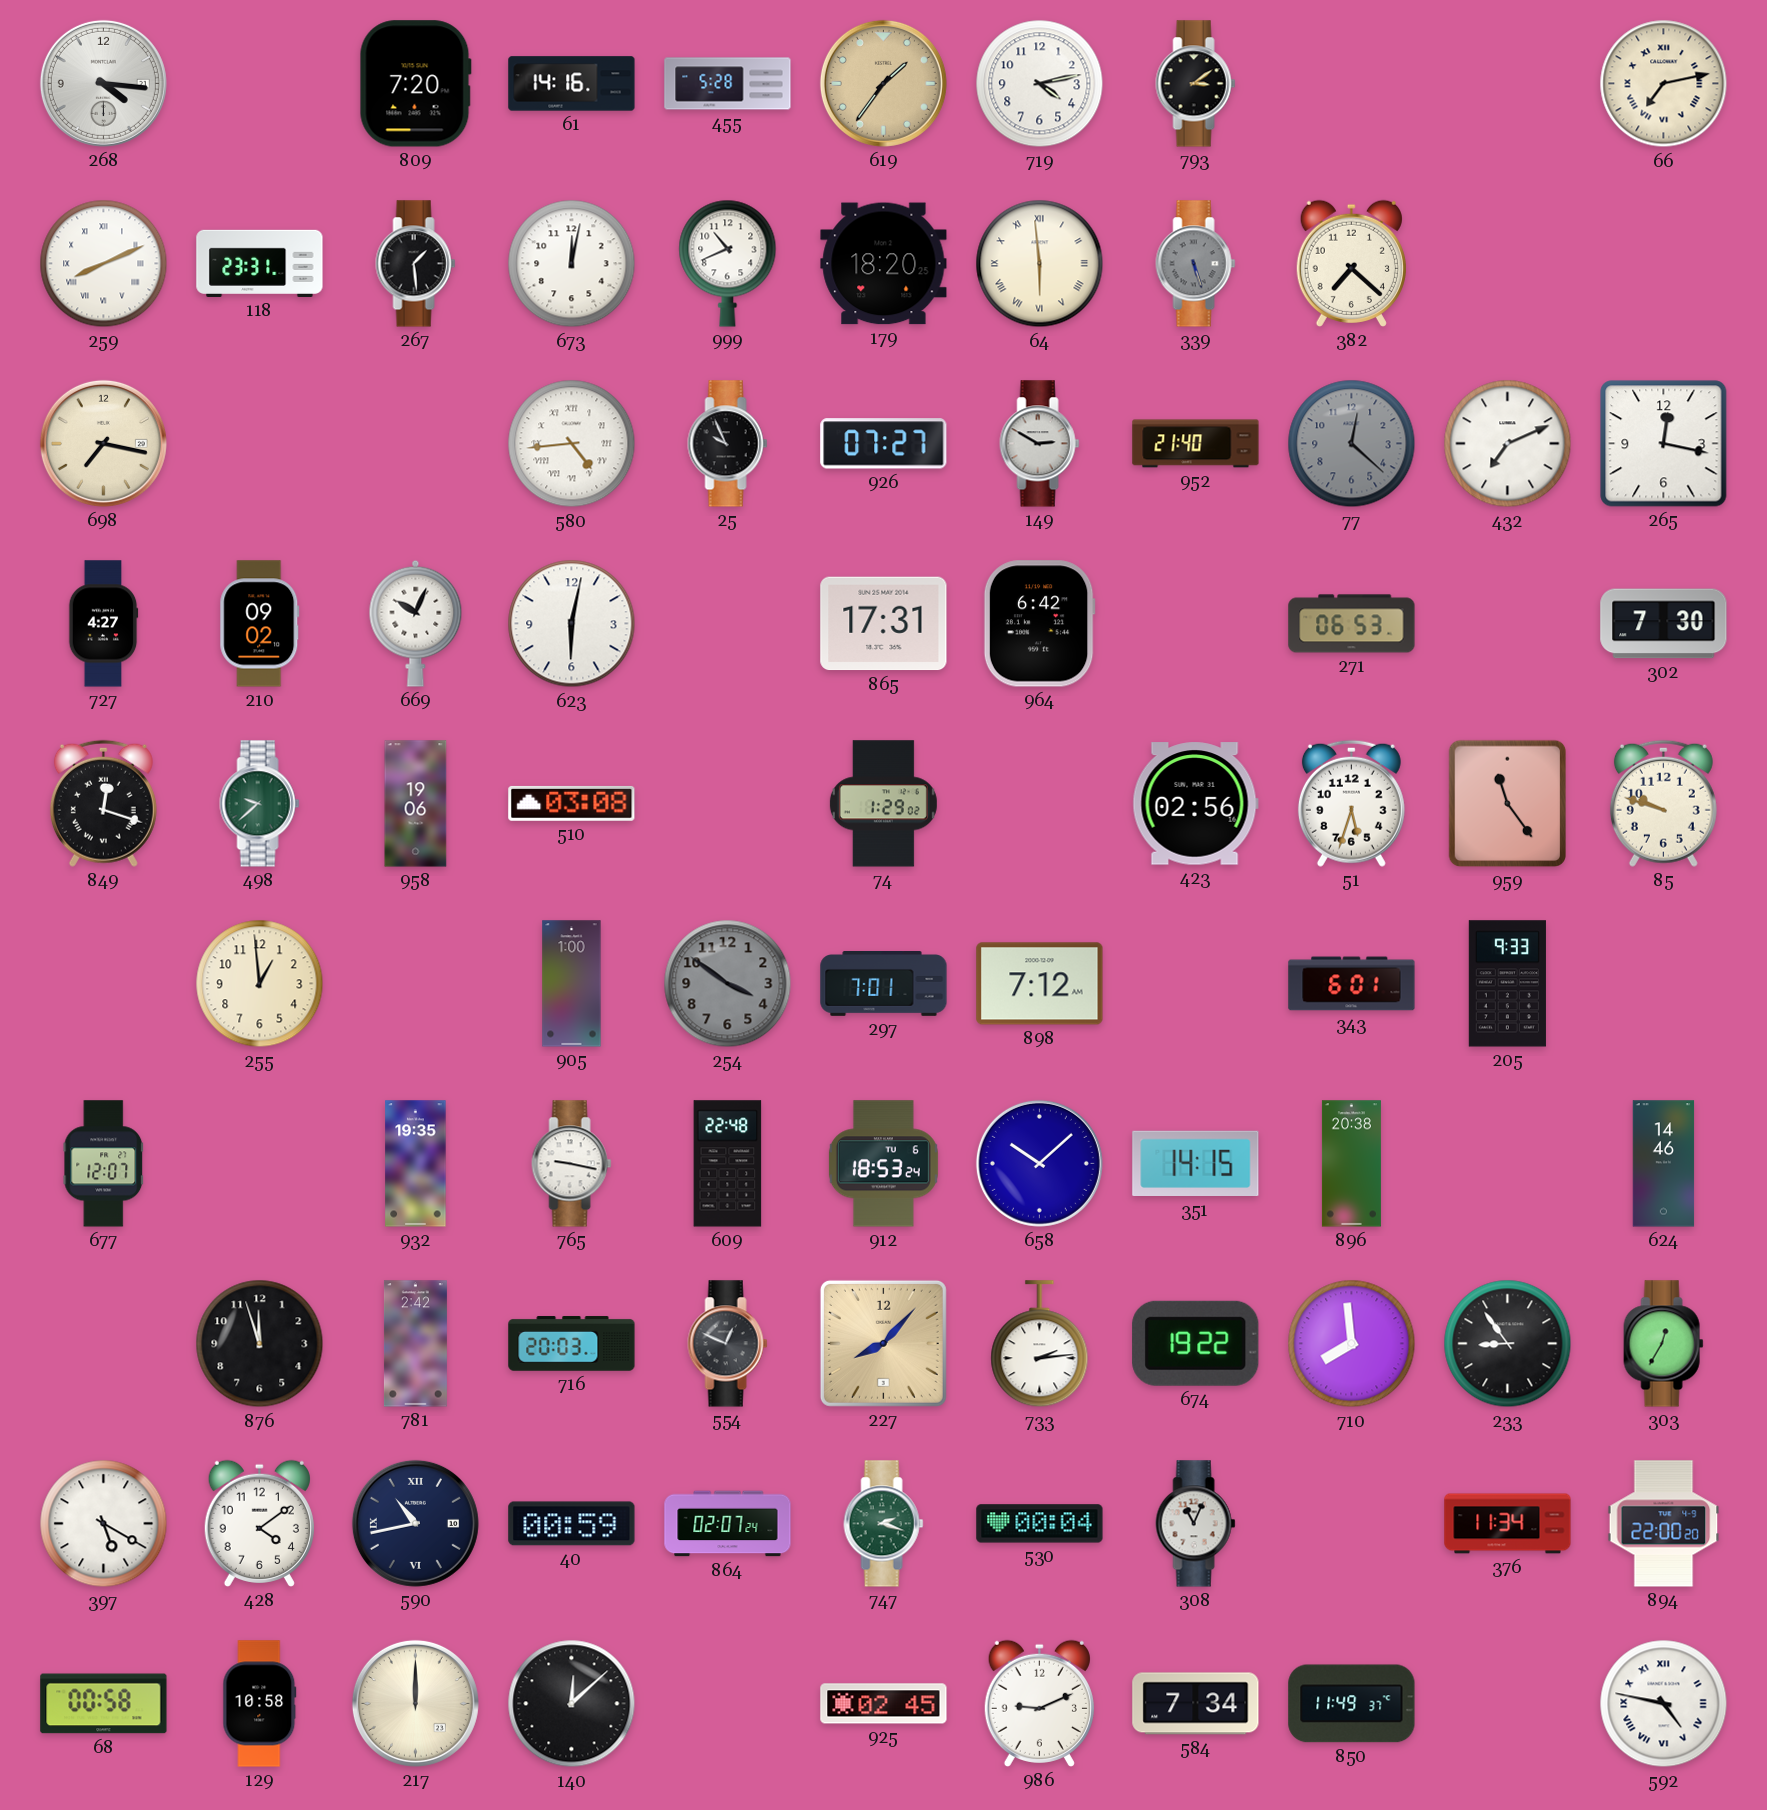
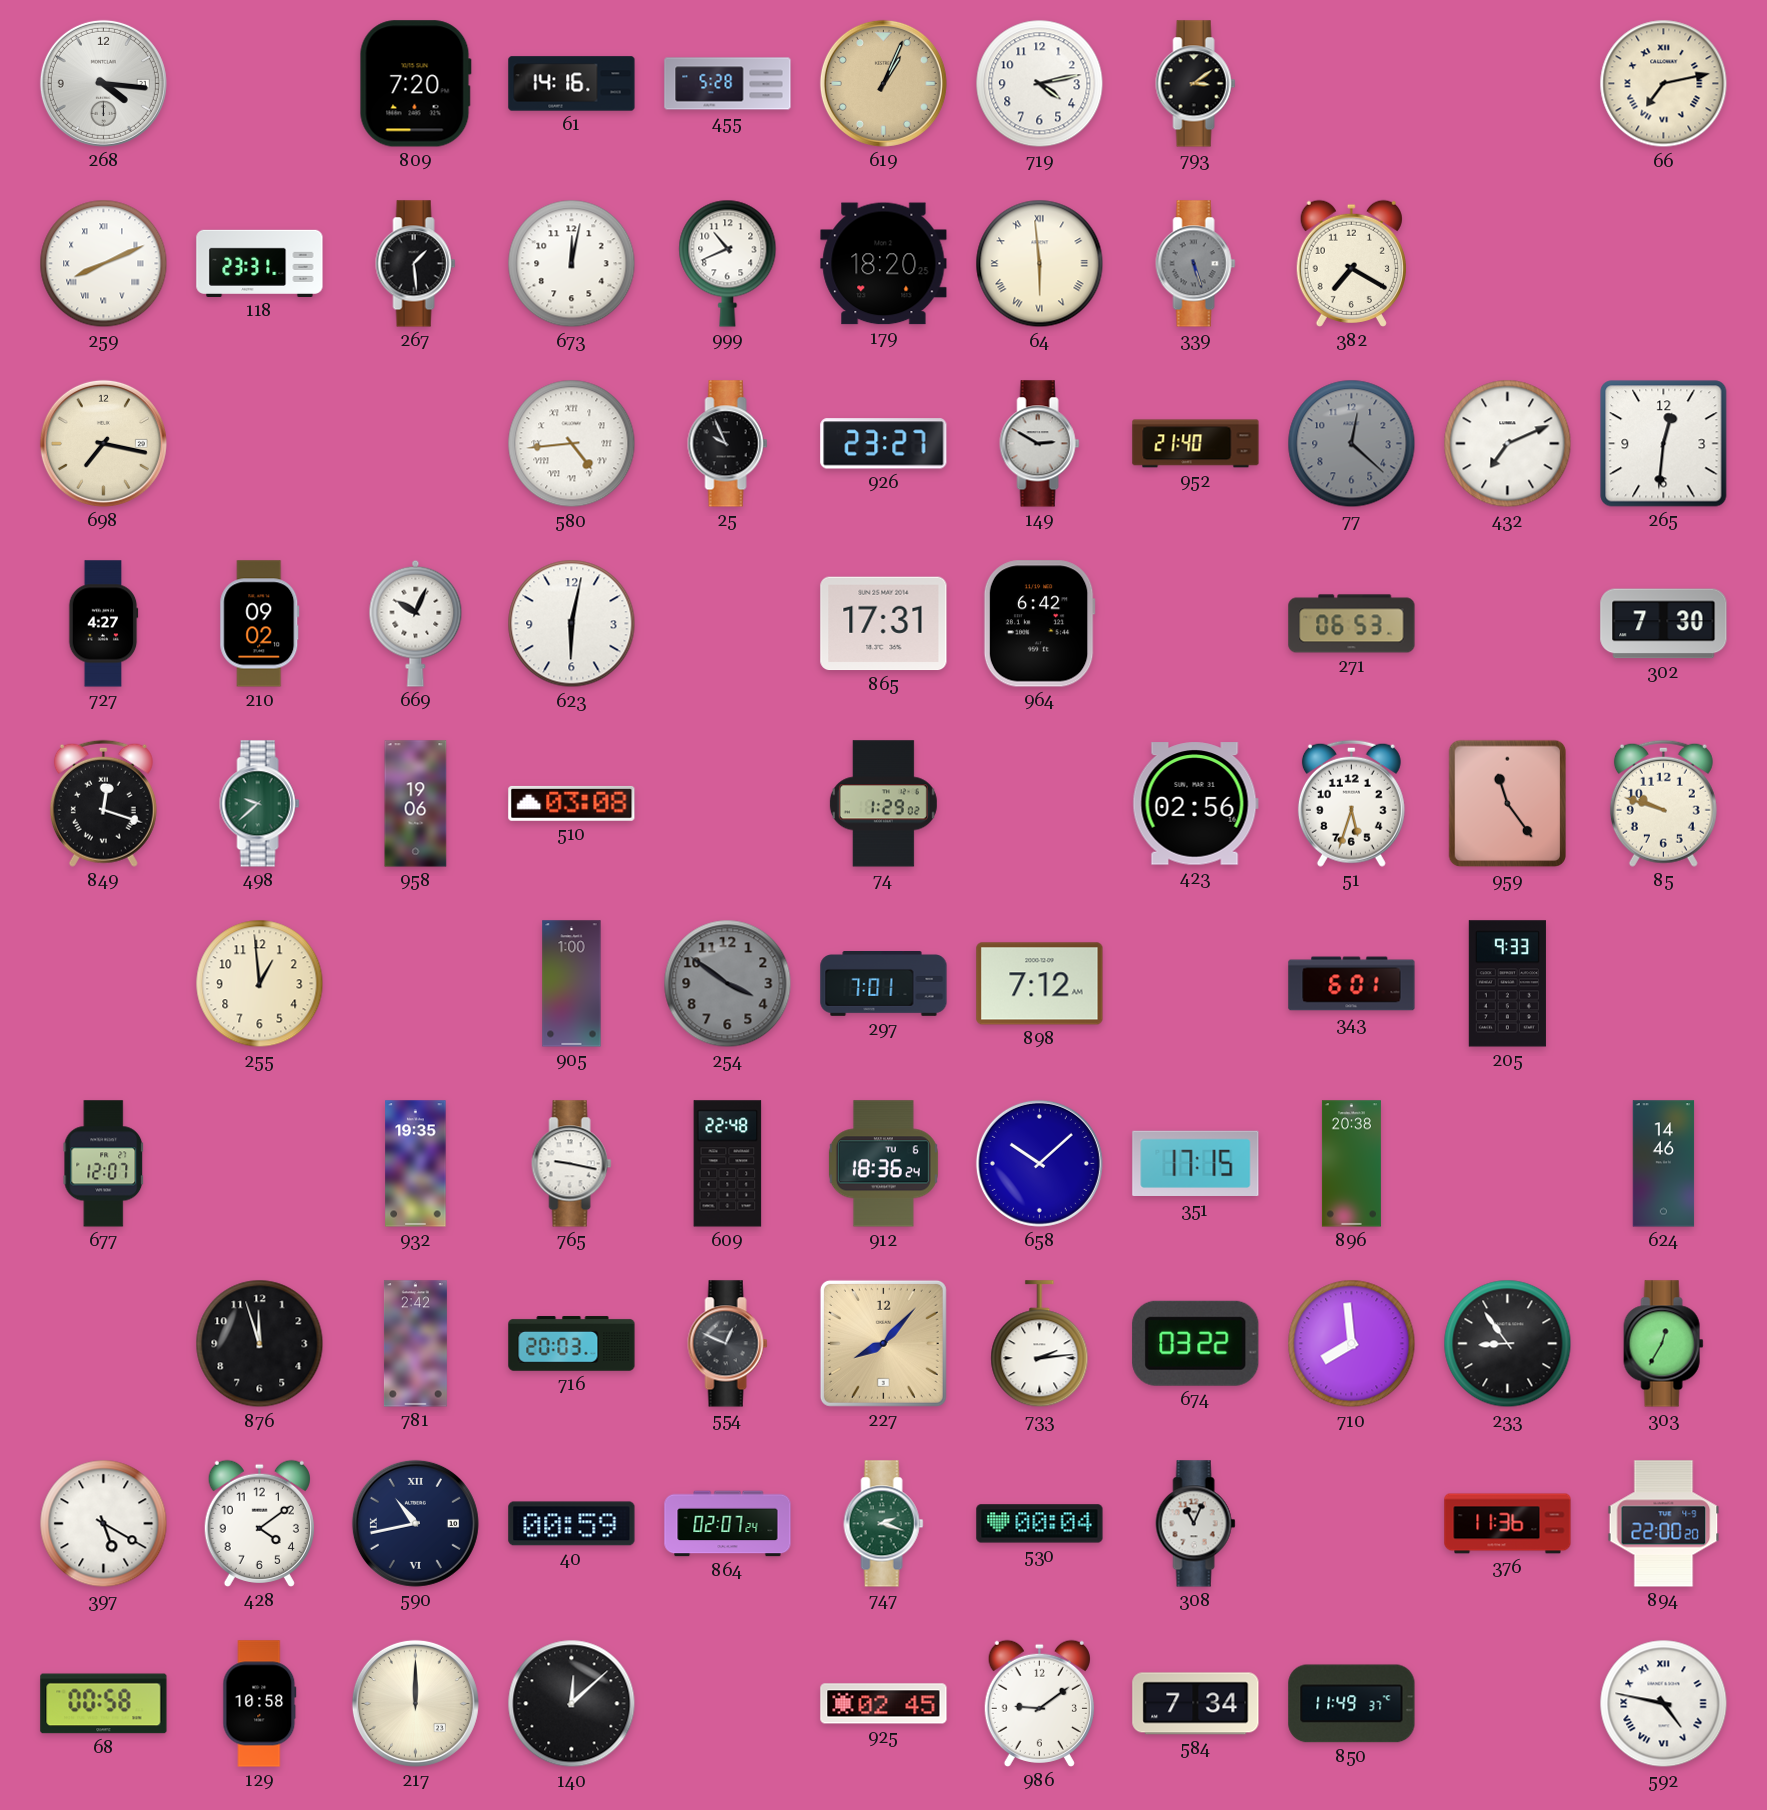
619: 1:36 -> 1:04
382: 7:22 -> 7:20
926: 07:27 -> 23:27
265: 12:17 -> 12:31
912: 18:53 -> 18:36
351: 14:15 -> 17:15
674: 19:22 -> 03:22
376: 11:34 -> 11:36
986: 9:11 -> 9:09
